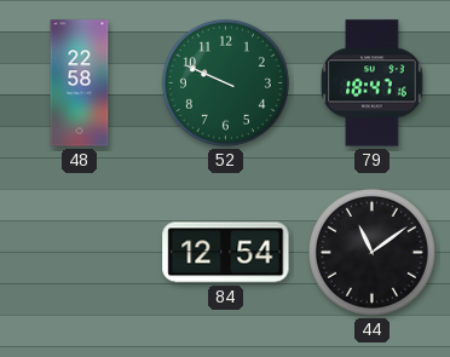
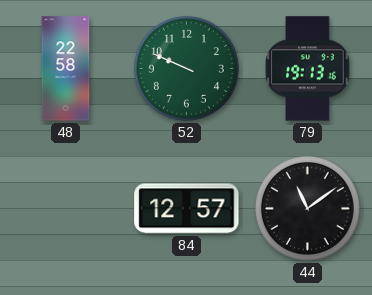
79: 18:47 -> 19:13
84: 12:54 -> 12:57
